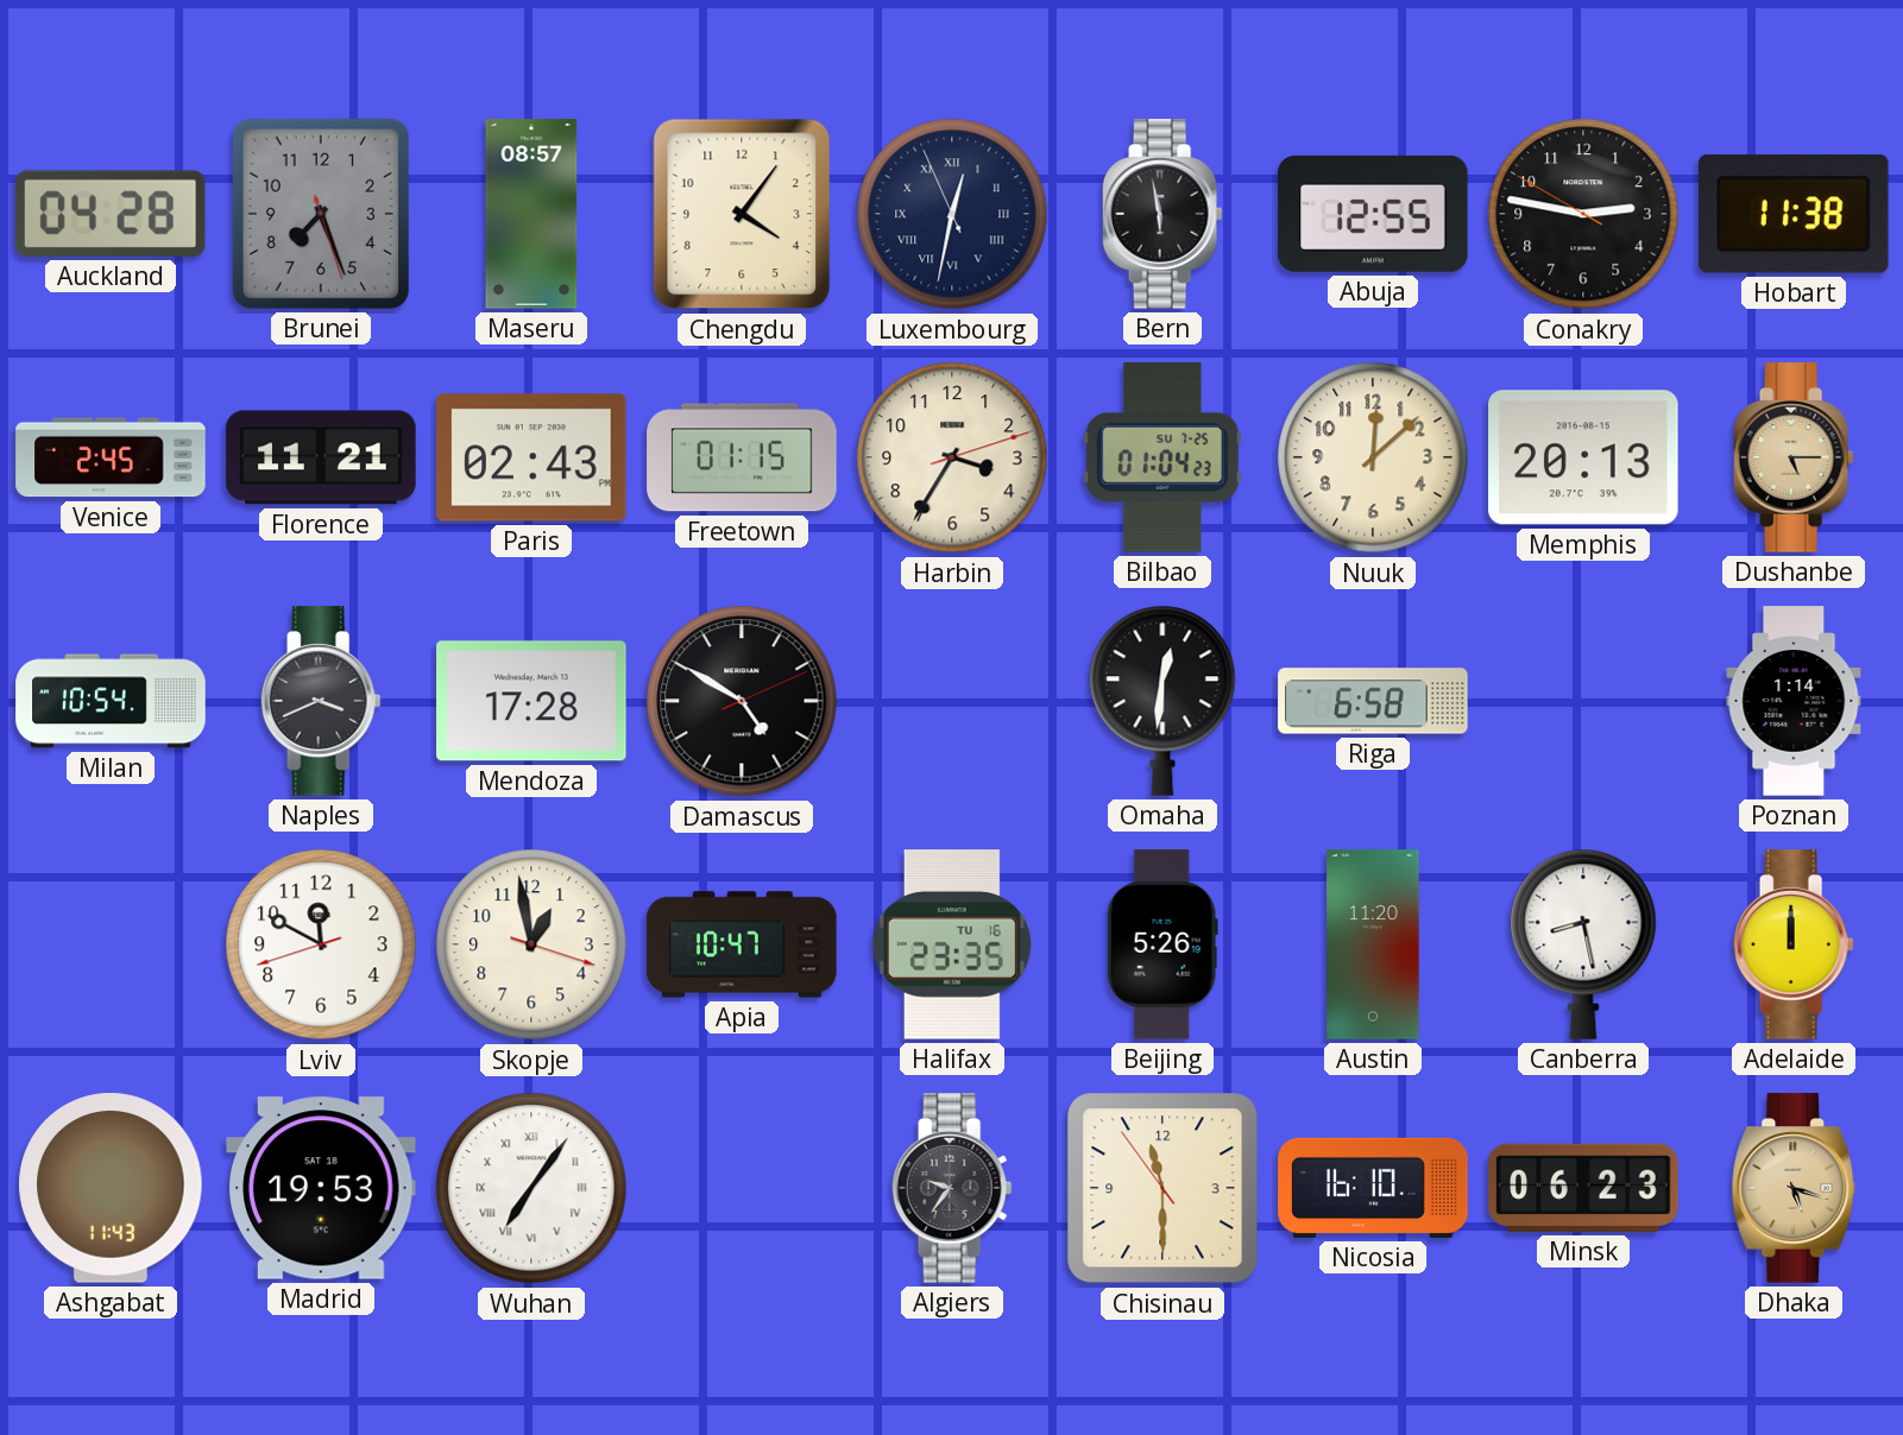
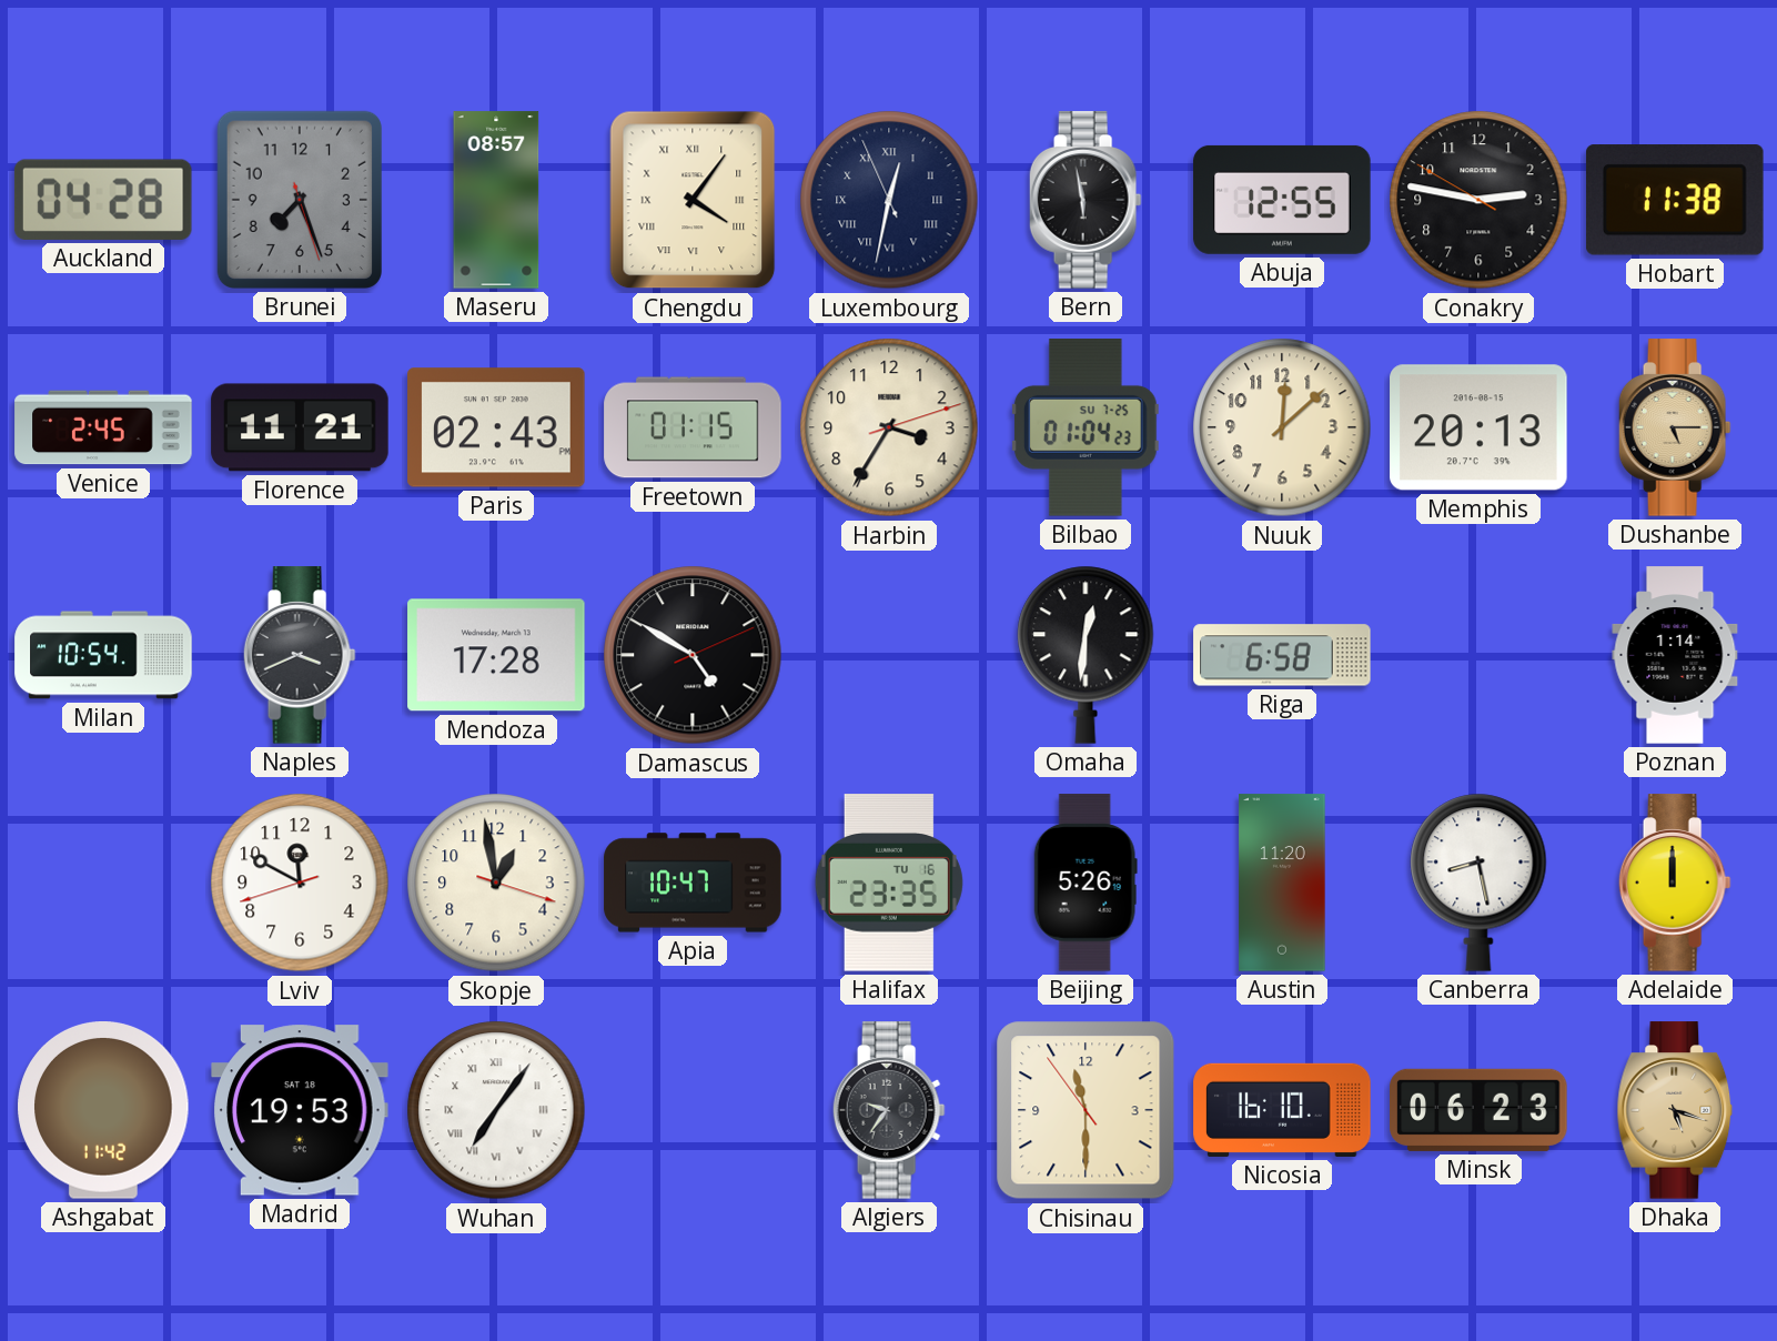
Chengdu numerals: Arabic -> Roman
Ashgabat: 11:43 -> 11:42
